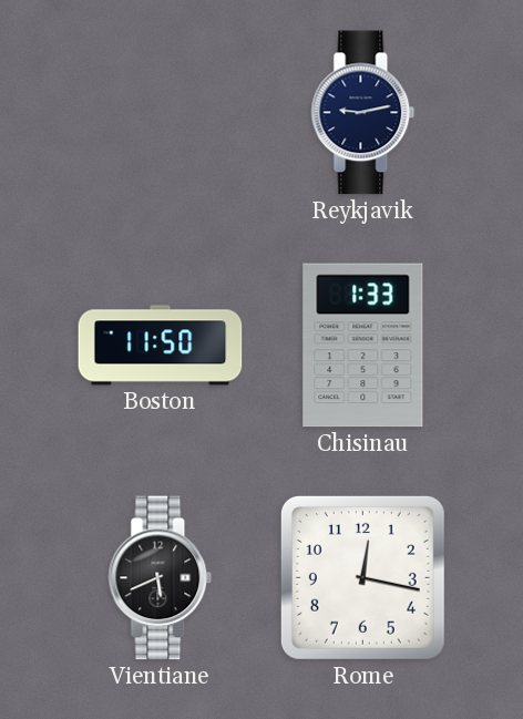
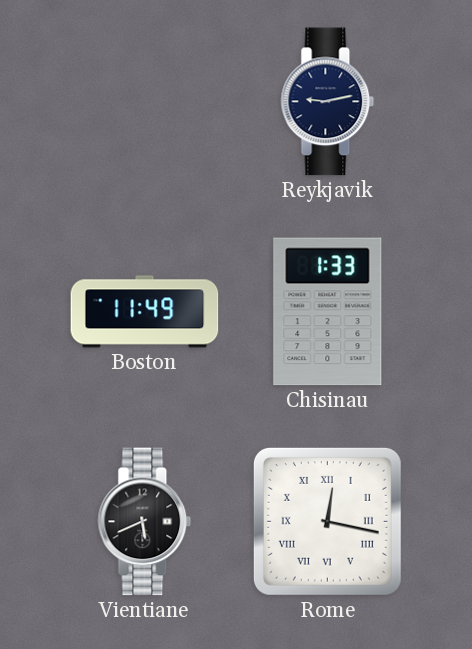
Boston: 11:50 -> 11:49
Rome numerals: Arabic -> Roman
